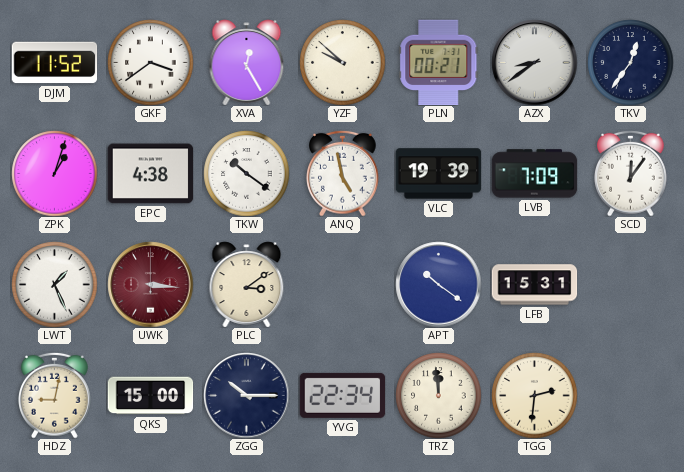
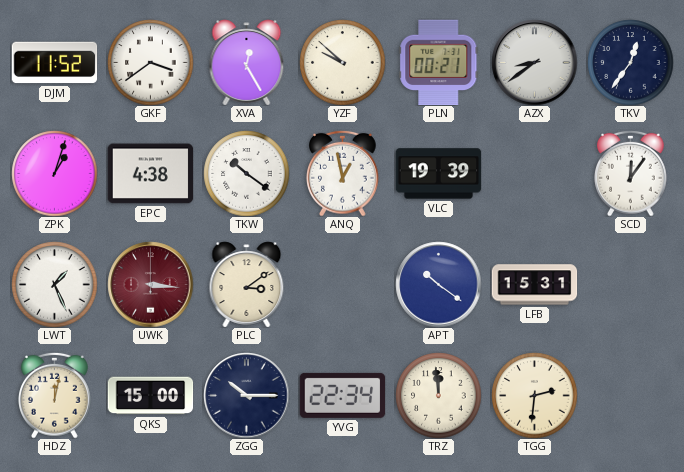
ANQ: 4:58 -> 12:58
LVB: 7:09 -> none
HDZ: 9:02 -> 12:02
